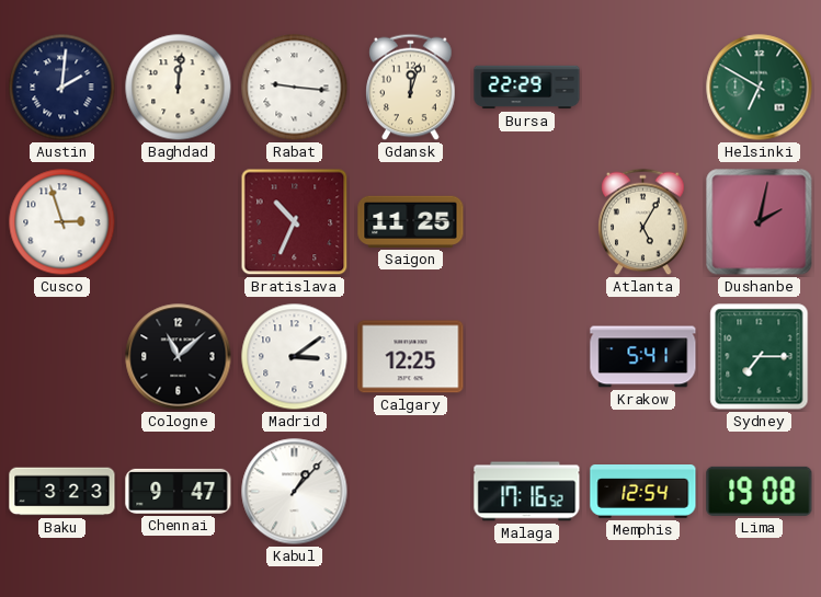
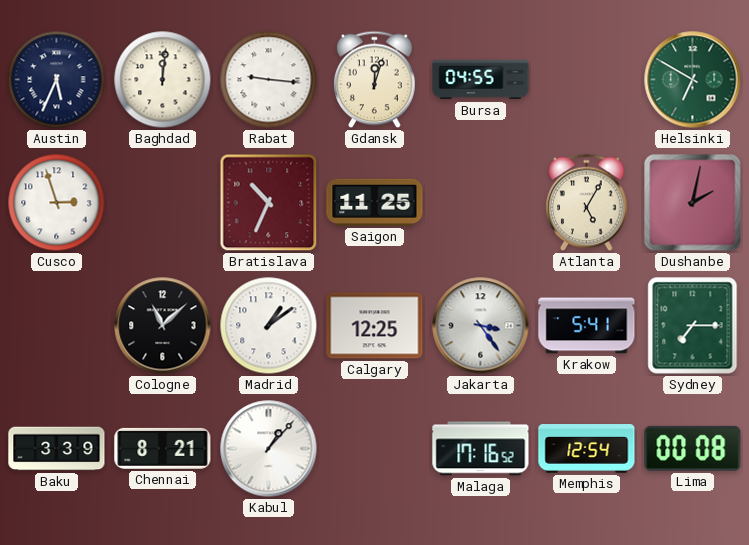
Austin: 2:01 -> 5:34
Bursa: 22:29 -> 04:55
Madrid: 3:09 -> 1:09
Jakarta: none -> 3:24
Baku: 3:23 -> 3:39
Chennai: 9:47 -> 8:21
Lima: 19:08 -> 00:08
